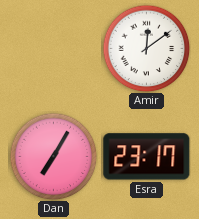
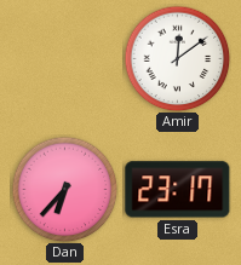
Dan: 7:05 -> 6:37
